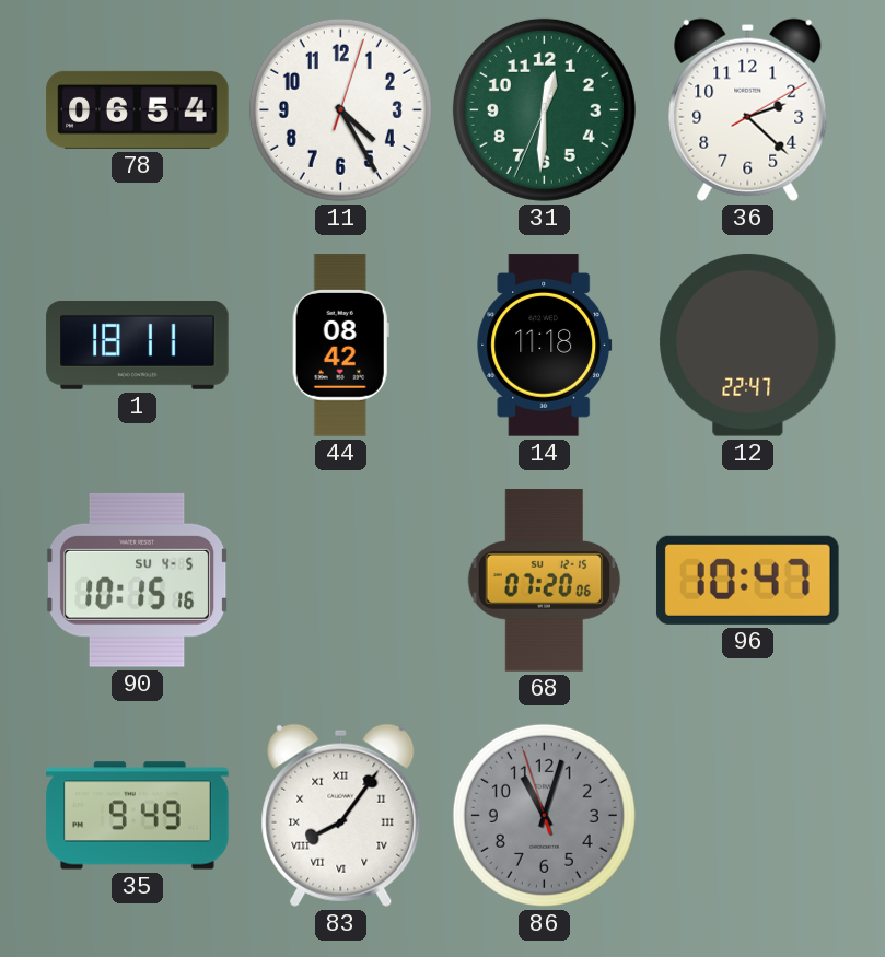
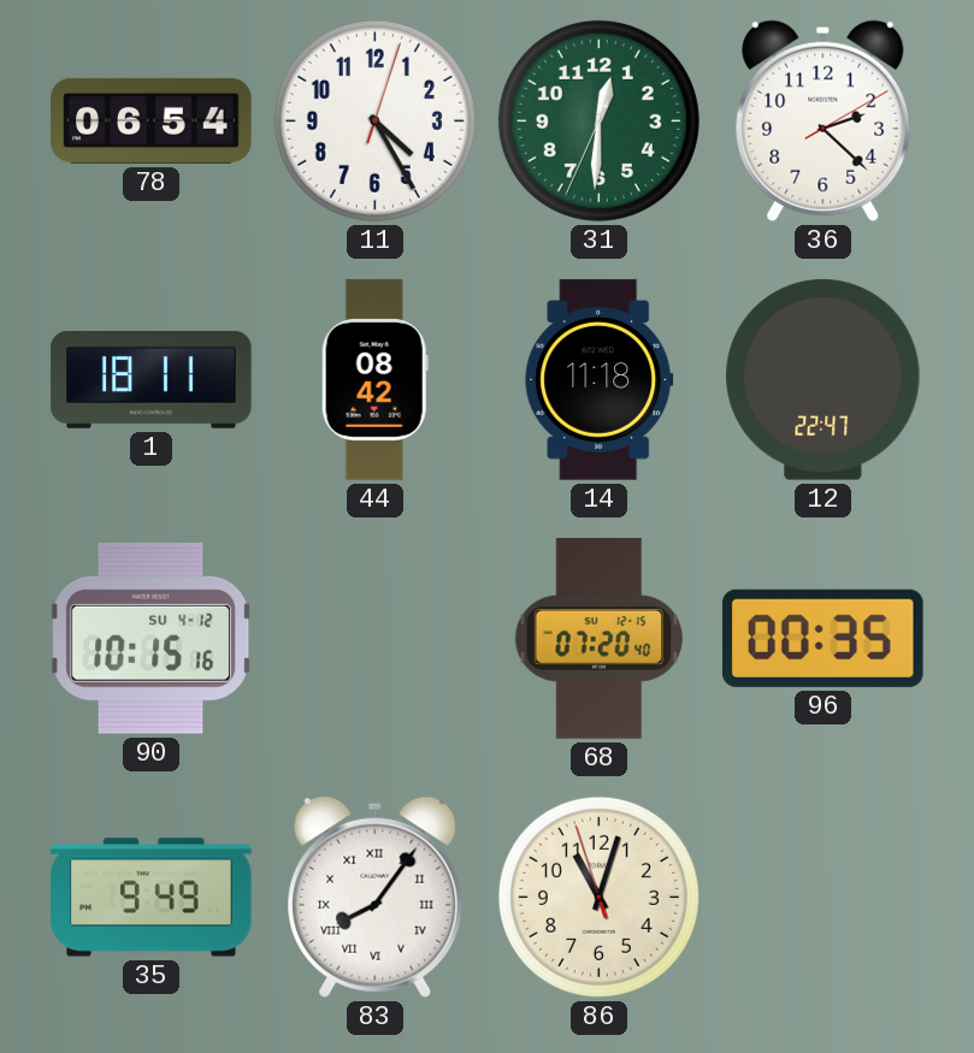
90 date: SU 4-5 -> SU 4-12
68: 07:20:06 -> 07:20:40
96: 10:47 -> 00:35
86 dial: grey -> cream
